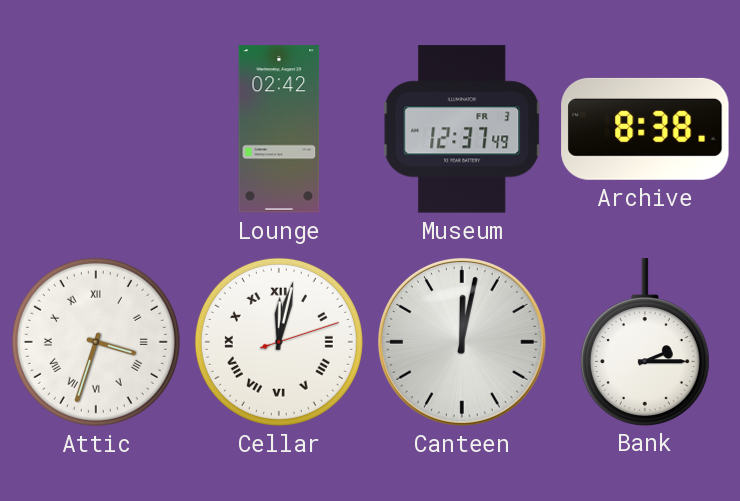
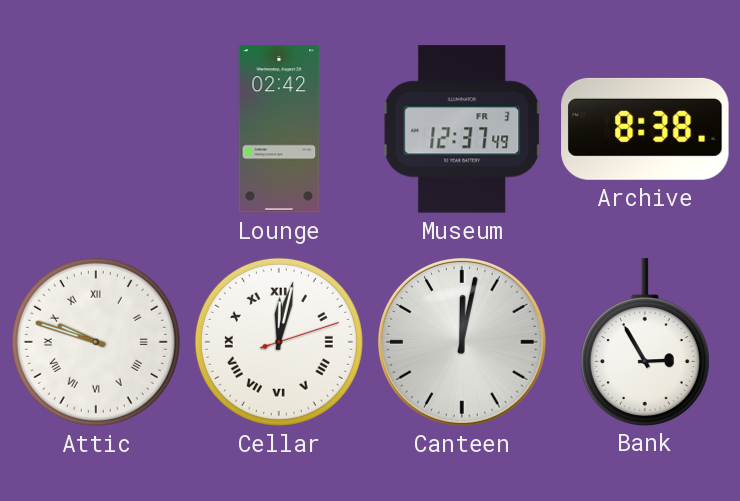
Attic: 3:33 -> 9:48
Bank: 2:15 -> 2:55
